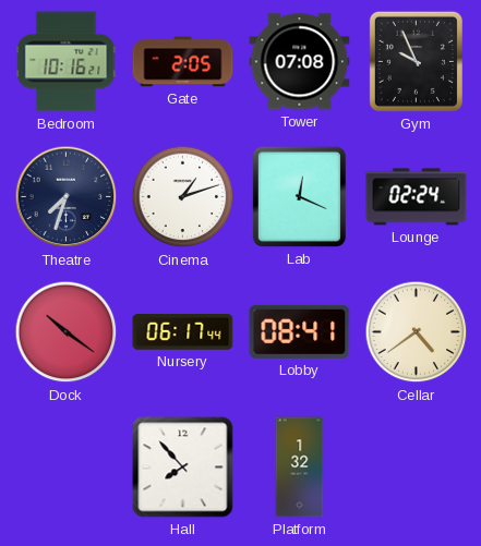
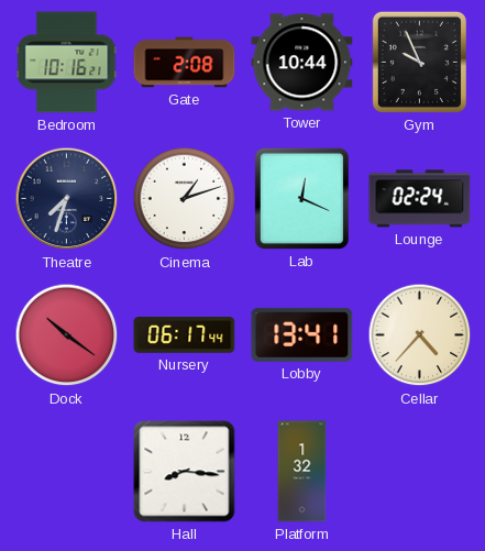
Gate: 2:05 -> 2:08
Tower: 07:08 -> 10:44
Lobby: 08:41 -> 13:41
Cellar: 4:39 -> 4:37
Hall: 7:53 -> 8:16
